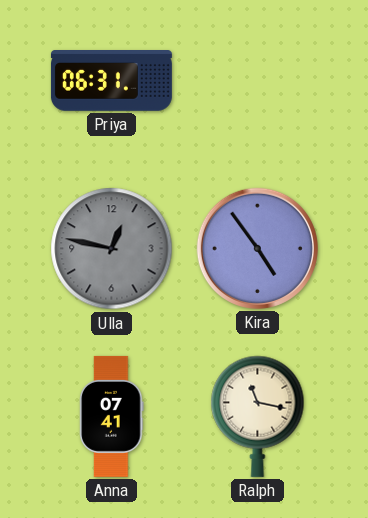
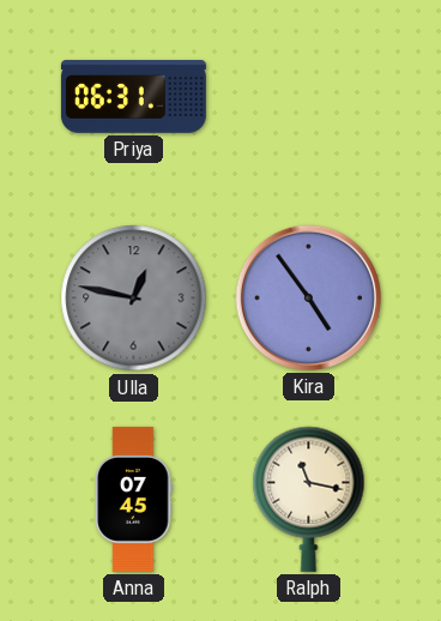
Anna: 07:41 -> 07:45
